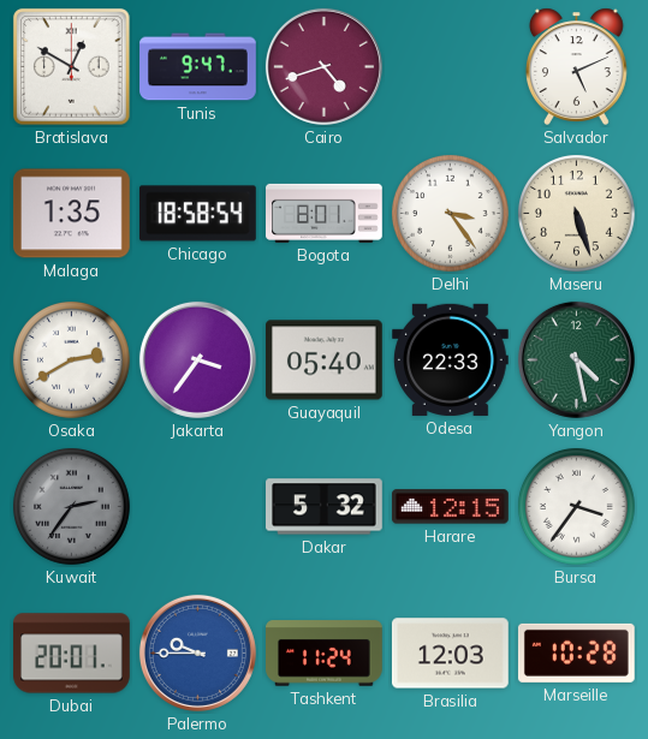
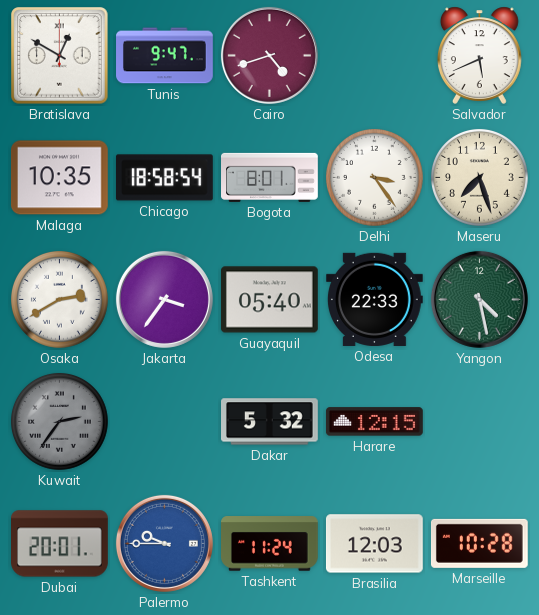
Salvador: 5:11 -> 5:41
Malaga: 1:35 -> 10:35
Maseru: 5:27 -> 7:27
Bursa: 3:36 -> none
